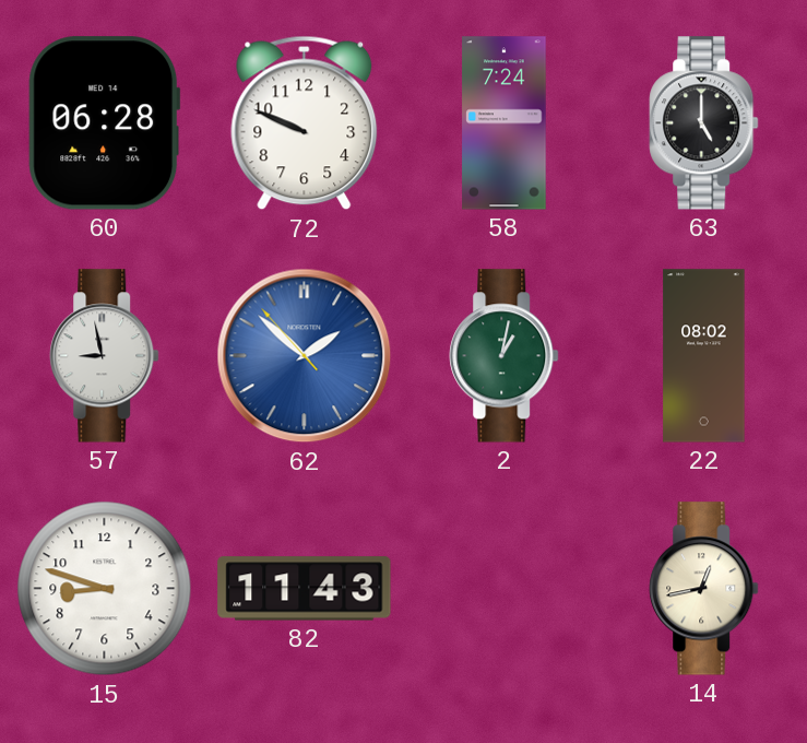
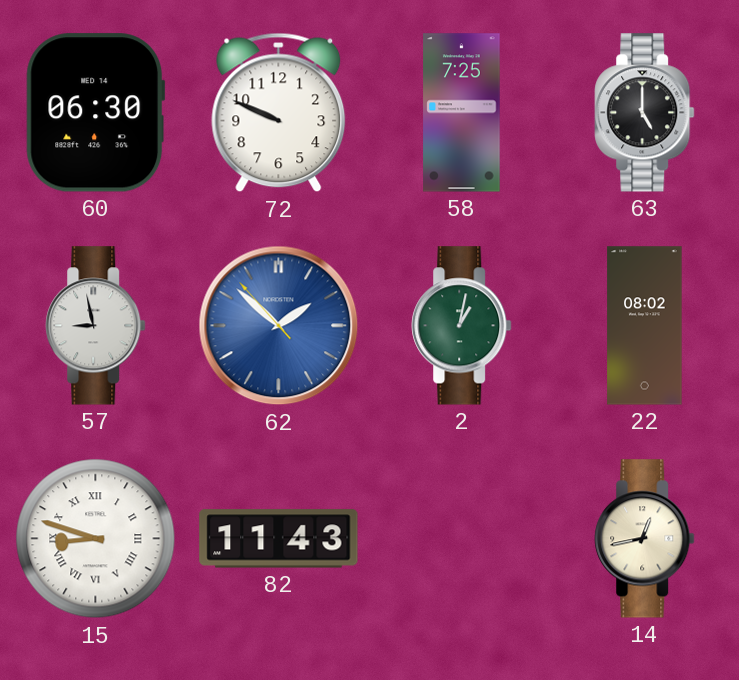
60: 06:28 -> 06:30
58: 7:24 -> 7:25
15 numerals: Arabic -> Roman
